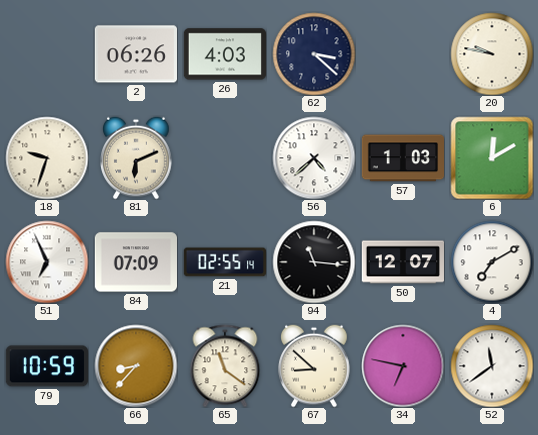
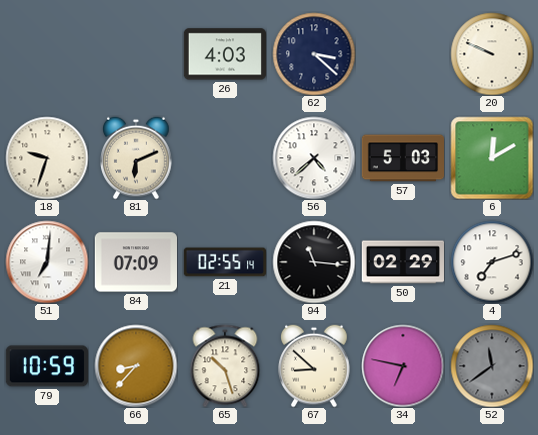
2: 06:26 -> none
20: 9:47 -> 9:49
57: 1:03 -> 5:03
51: 6:56 -> 7:01
50: 12:07 -> 02:29
4: 7:10 -> 7:12
65: 11:21 -> 10:27
52 dial: white -> grey
